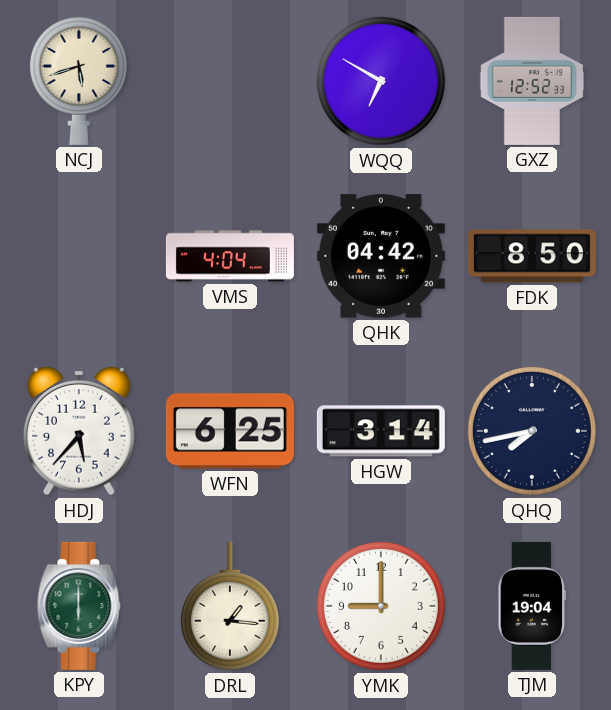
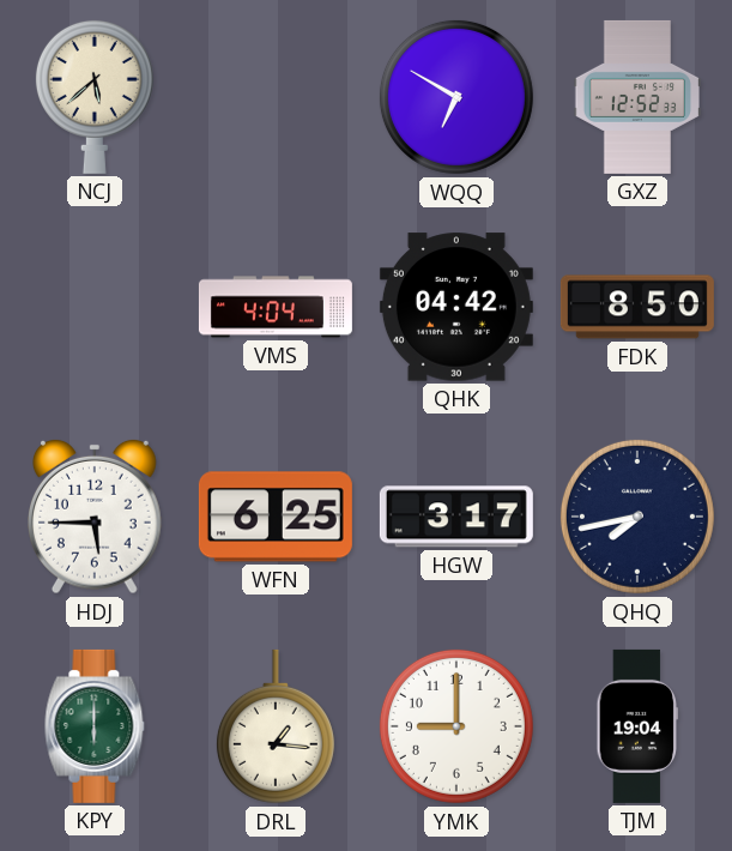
NCJ: 5:42 -> 5:38
HDJ: 5:37 -> 5:45
HGW: 3:14 -> 3:17
